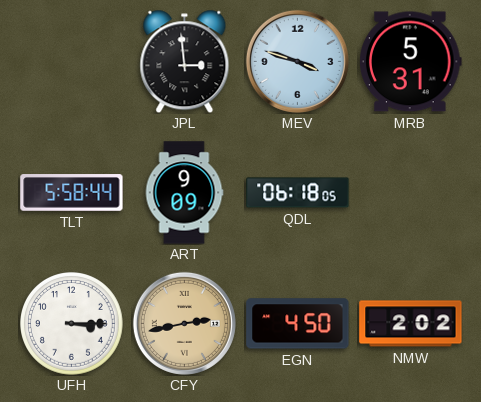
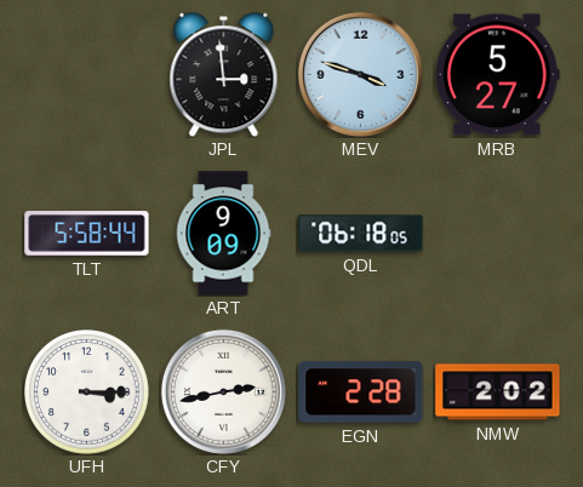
MRB: 5:31 -> 5:27
CFY dial: champagne -> white
EGN: 4:50 -> 2:28
